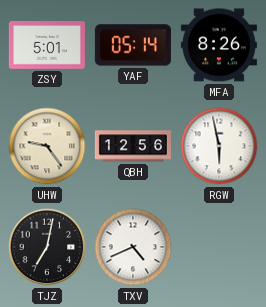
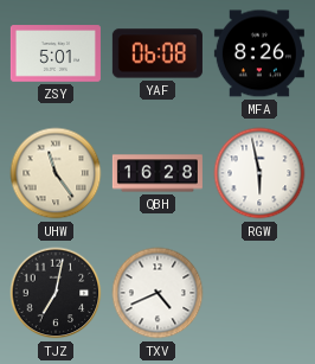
YAF: 05:14 -> 06:08
UHW: 9:24 -> 11:24
QBH: 12:56 -> 16:28
